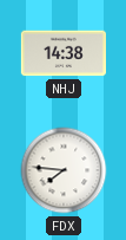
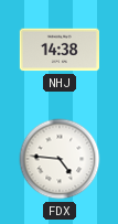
FDX: 7:46 -> 4:46
